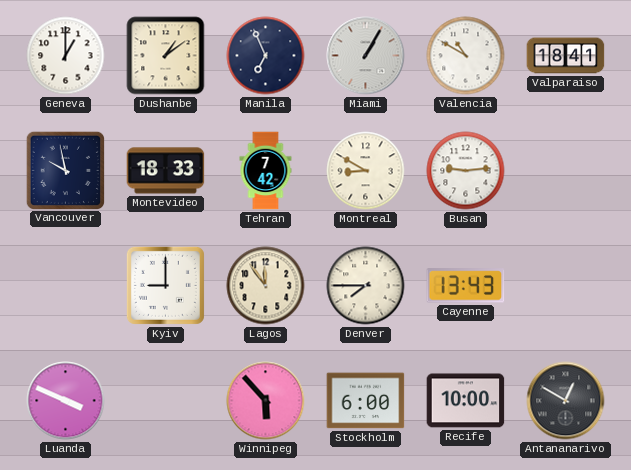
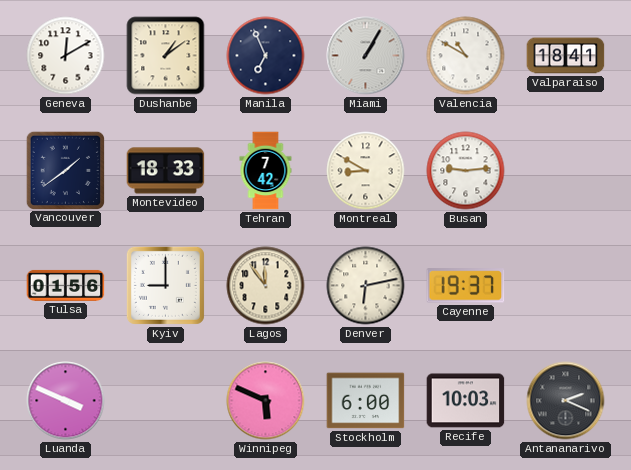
Geneva: 1:00 -> 12:10
Vancouver: 9:58 -> 1:39
Tulsa: none -> 01:56
Denver: 7:45 -> 6:13
Cayenne: 13:43 -> 19:37
Winnipeg: 5:53 -> 5:49
Recife: 10:00 -> 10:03
Antananarivo: 12:50 -> 2:19
